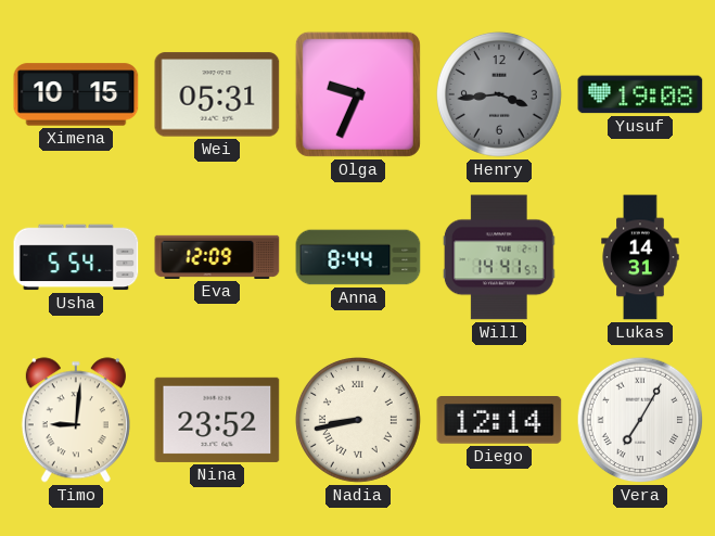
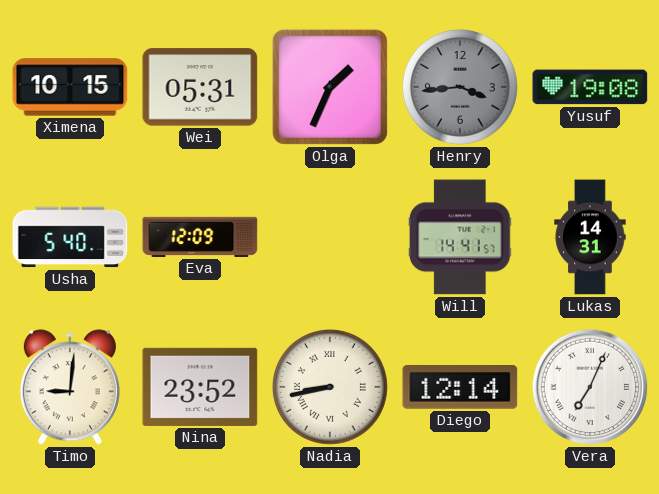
Olga: 9:34 -> 1:34
Usha: 5:54 -> 5:40
Anna: 8:44 -> none
Vera: 7:05 -> 7:04
